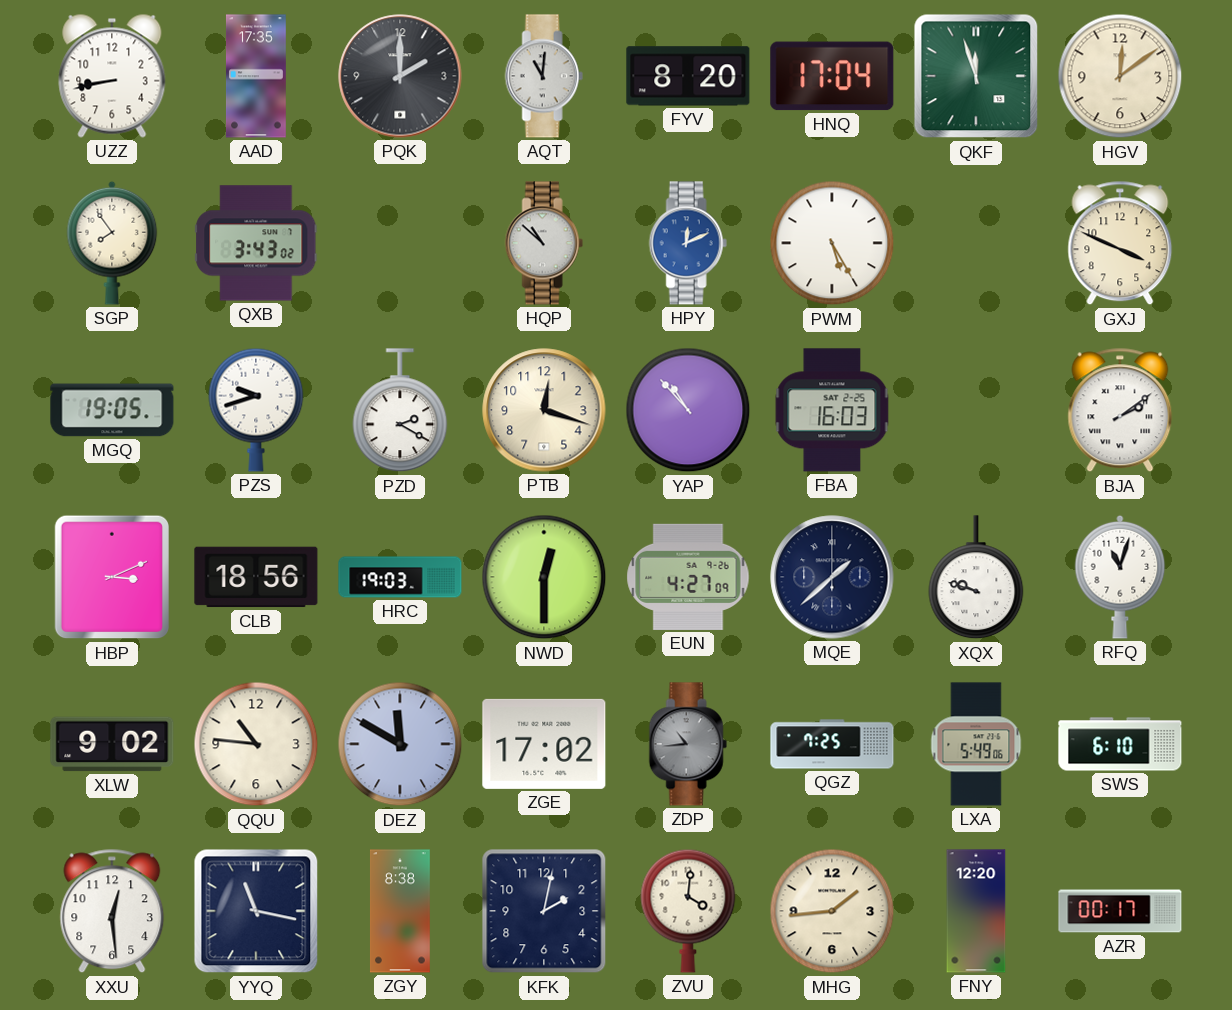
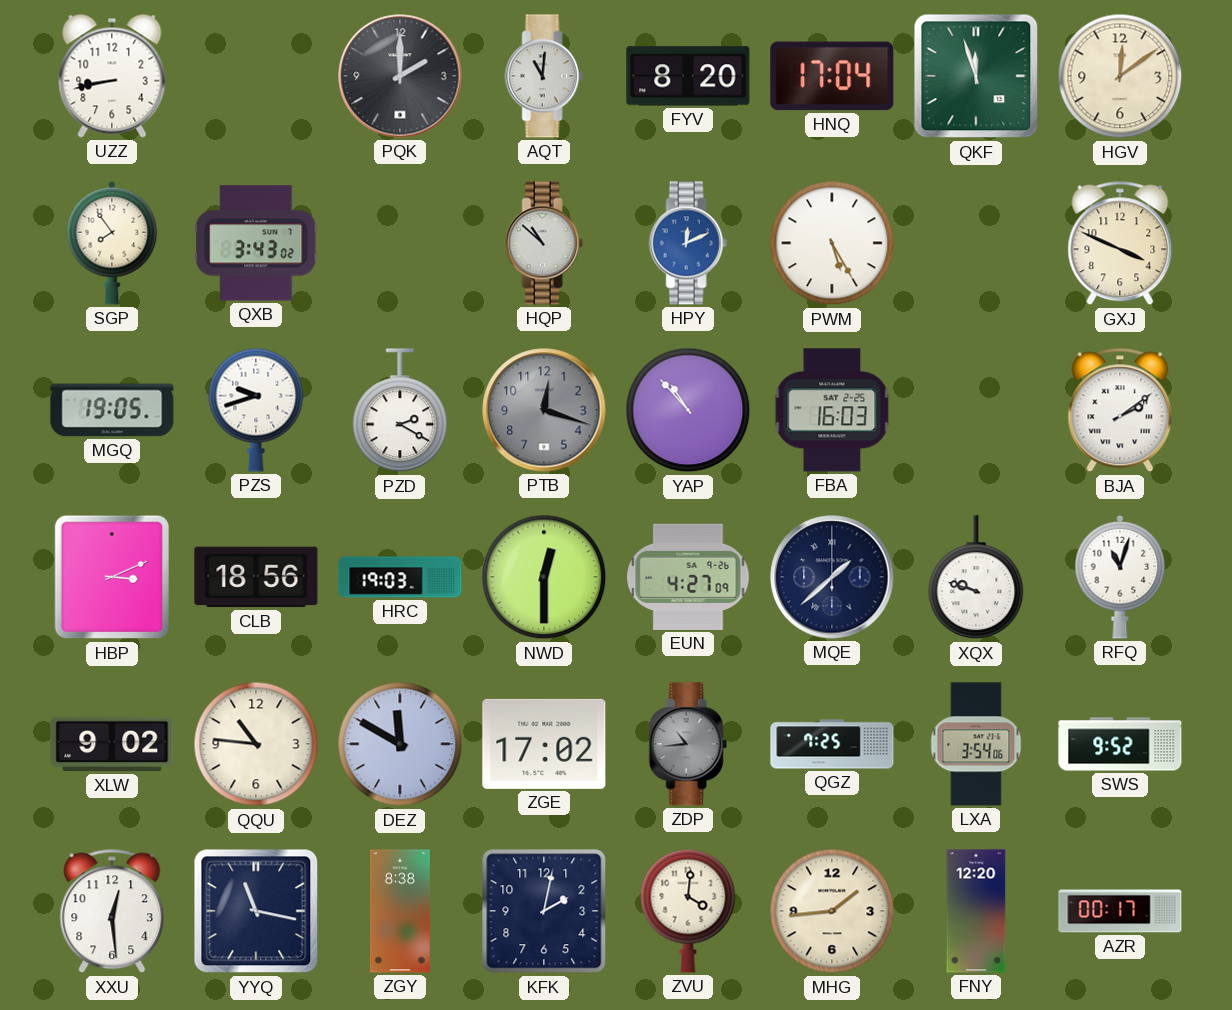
AAD: 17:35 -> none
PTB dial: cream -> grey
LXA: 5:49 -> 3:54
SWS: 6:10 -> 9:52
